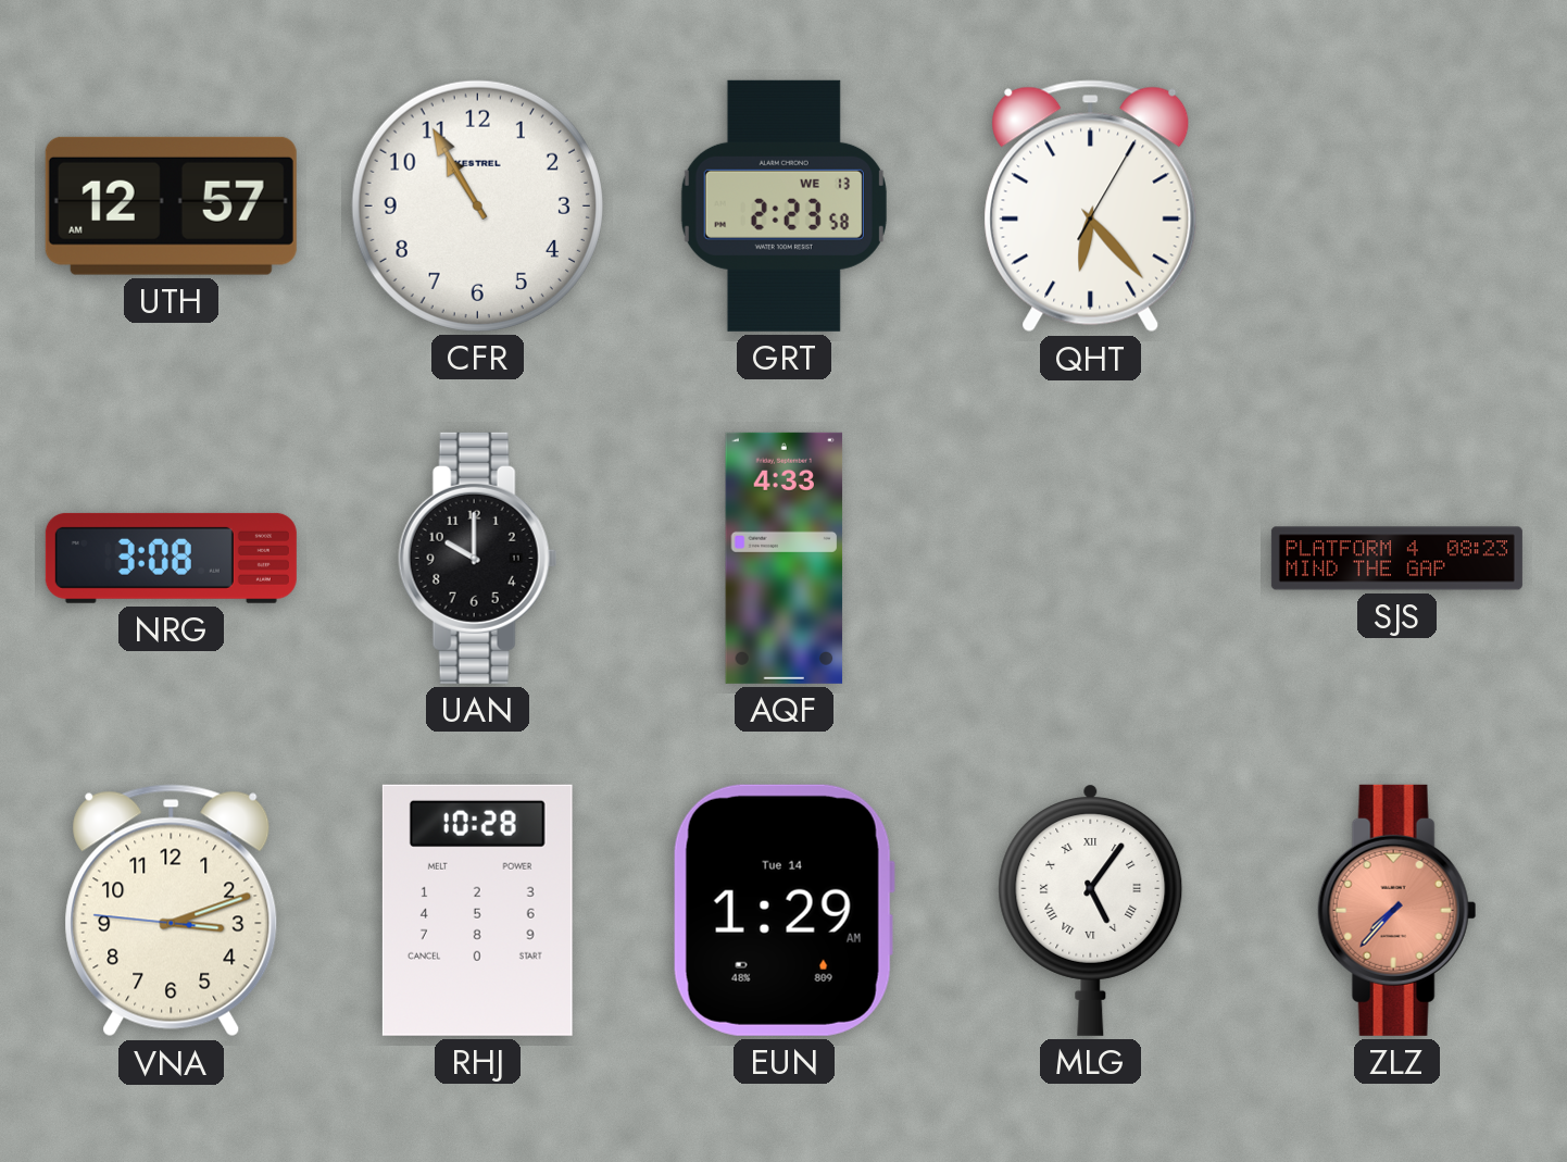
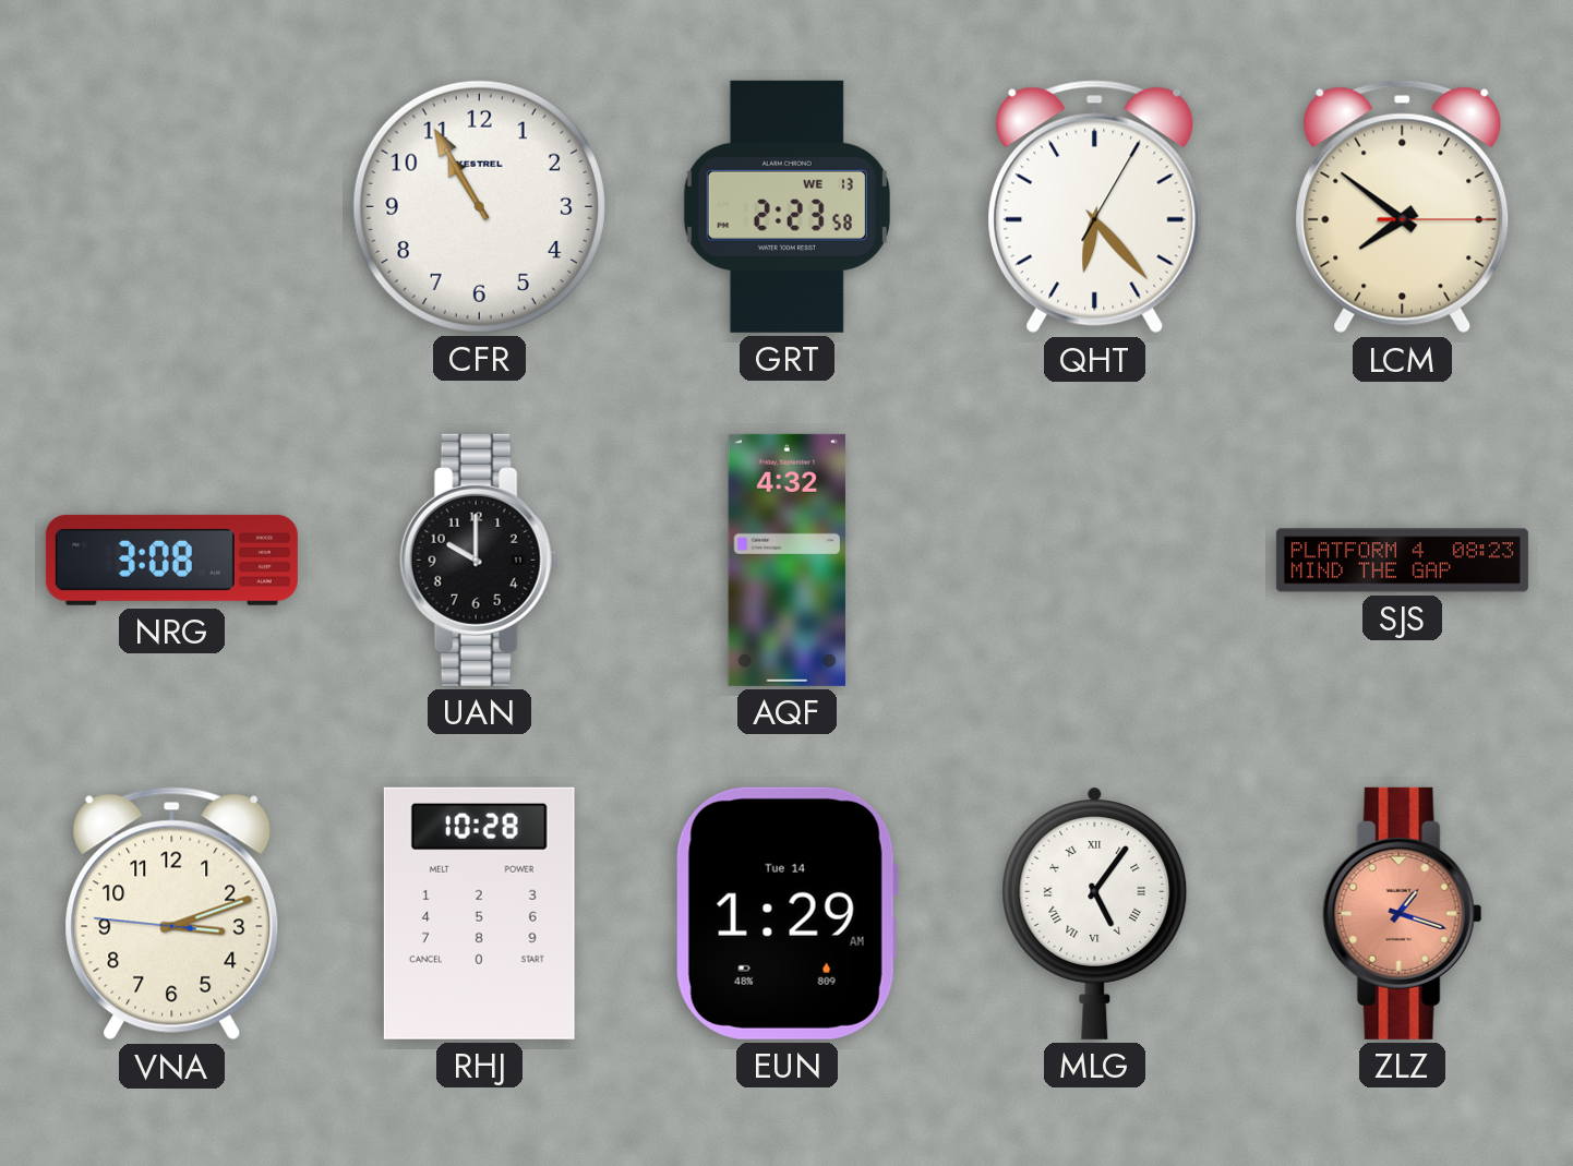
UTH: 12:57 -> none
LCM: none -> 7:51
AQF: 4:33 -> 4:32
ZLZ: 7:37 -> 1:18
